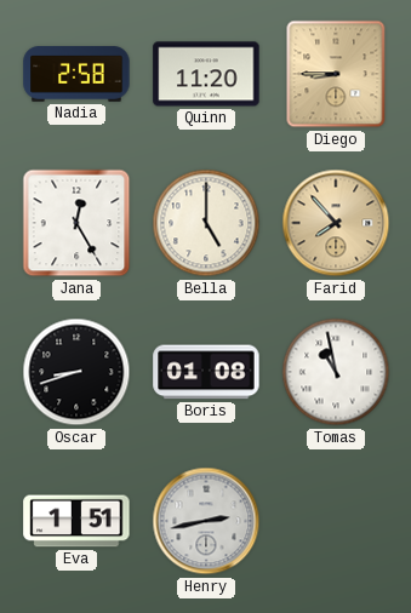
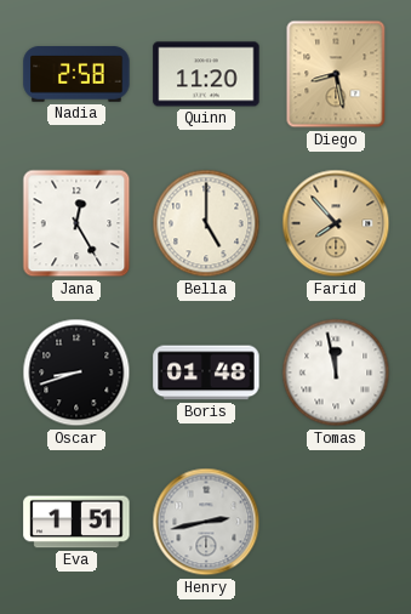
Diego: 8:45 -> 8:28
Boris: 01:08 -> 01:48
Tomas: 10:58 -> 11:58
